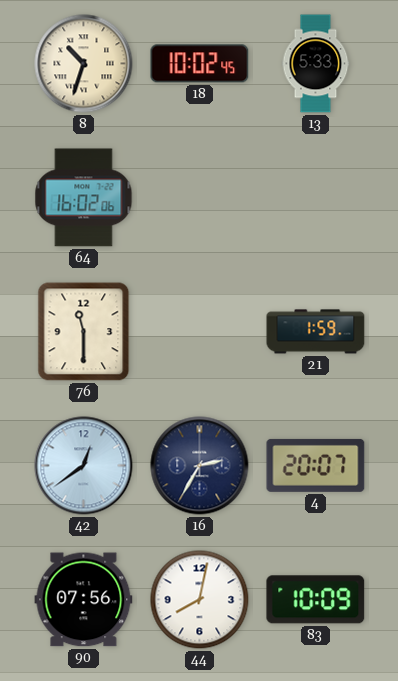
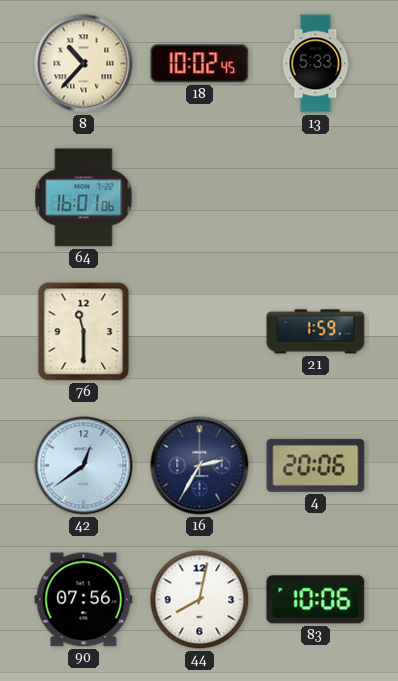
8: 10:33 -> 10:37
64: 16:02 -> 16:01
4: 20:07 -> 20:06
83: 10:09 -> 10:06
